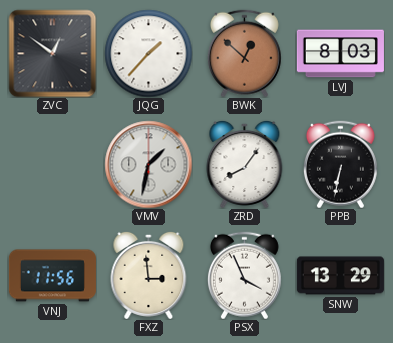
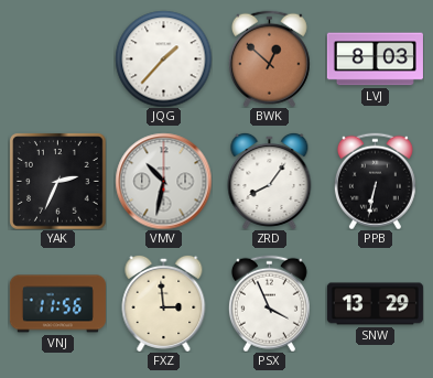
ZVC: 12:51 -> none
YAK: none -> 2:34
VMV: 1:32 -> 10:32
